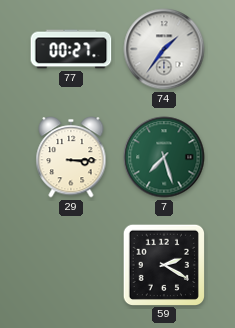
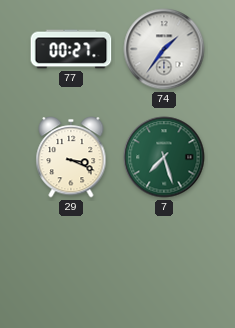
29: 3:15 -> 3:19
59: 2:20 -> none
